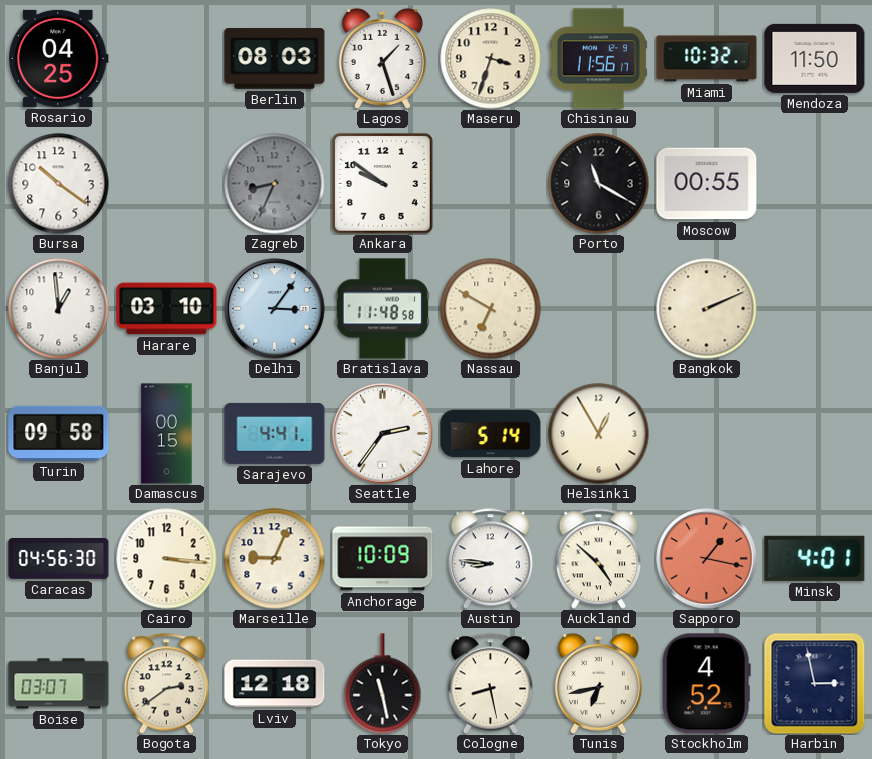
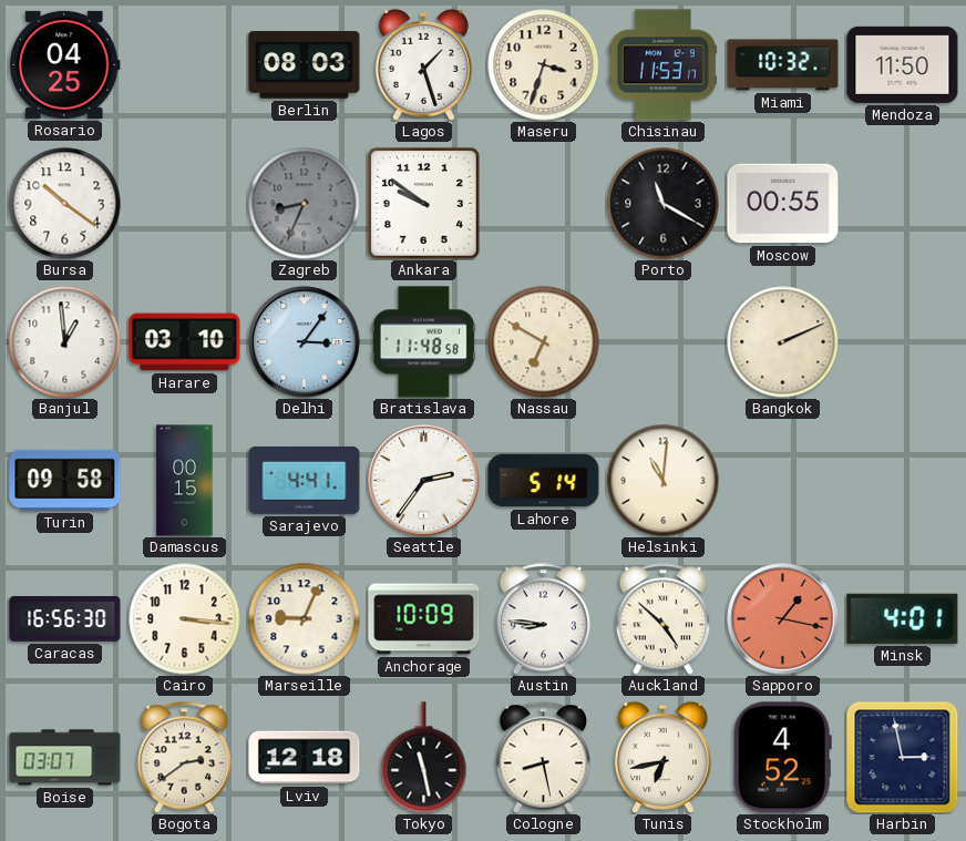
Chisinau: 11:56 -> 11:53
Helsinki: 12:55 -> 11:01
Caracas: 04:56 -> 16:56
